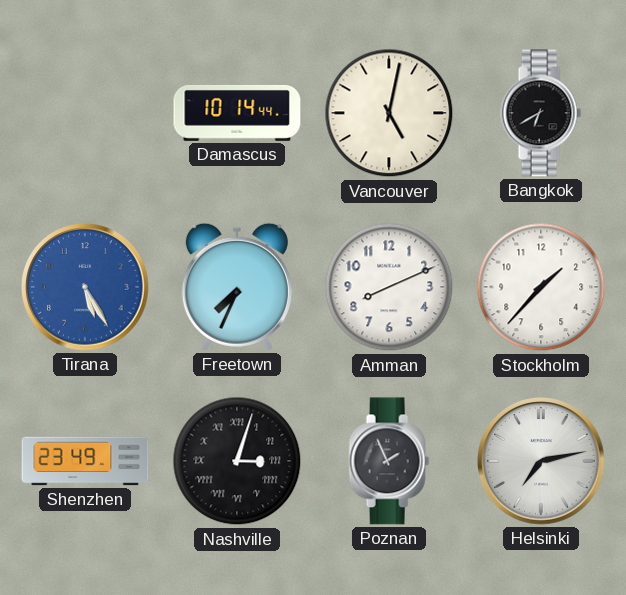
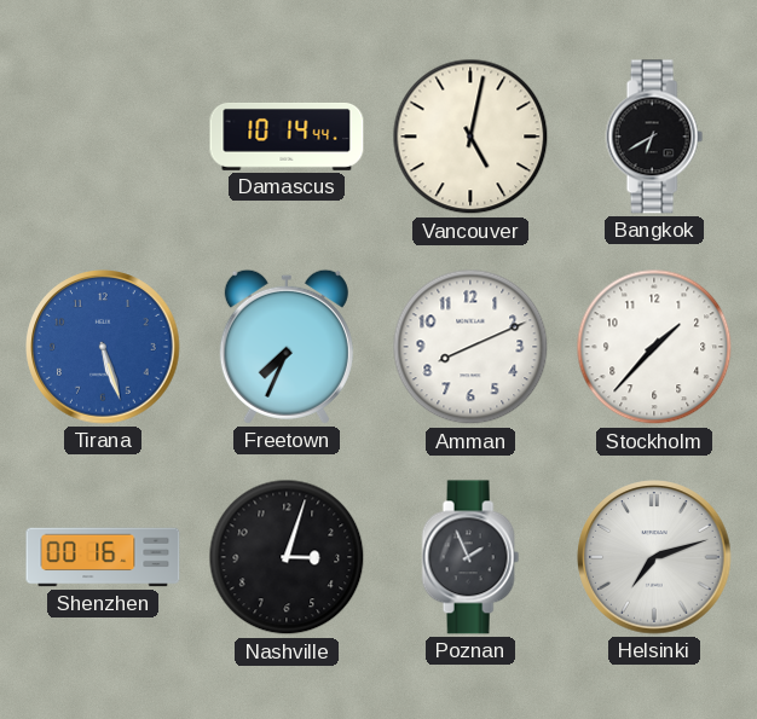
Tirana: 5:25 -> 5:27
Shenzhen: 23:49 -> 00:16
Nashville numerals: Roman -> Arabic
Helsinki: 7:13 -> 7:12
